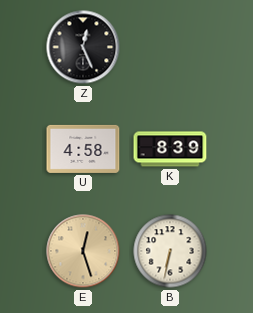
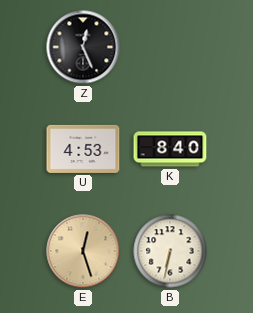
U: 4:58 -> 4:53
K: 8:39 -> 8:40
